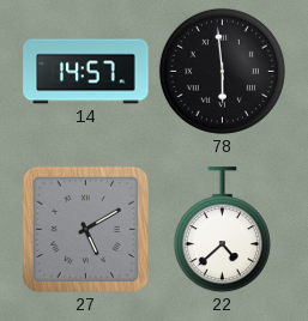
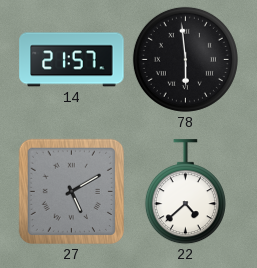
14: 14:57 -> 21:57
